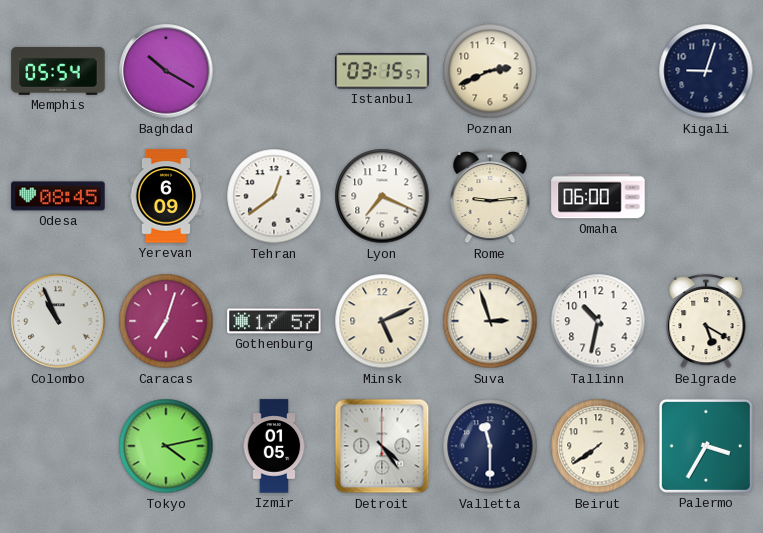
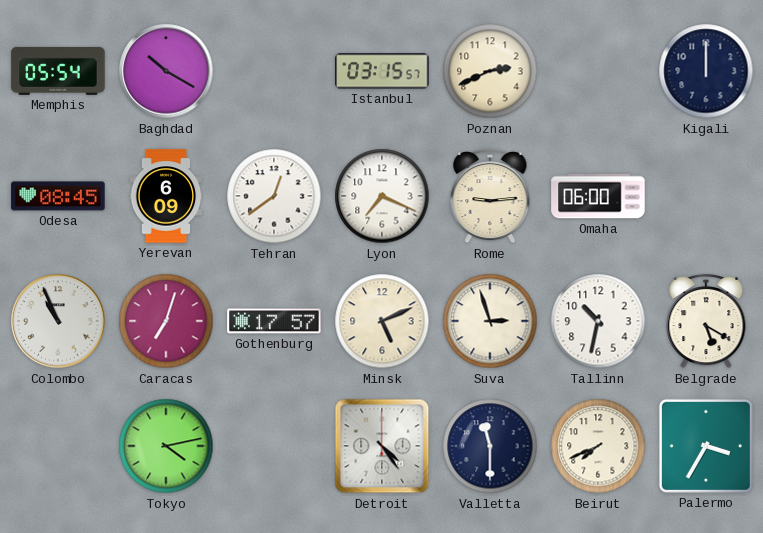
Kigali: 9:03 -> 12:00
Izmir: 01:05 -> none
Beirut: 7:39 -> 7:41
